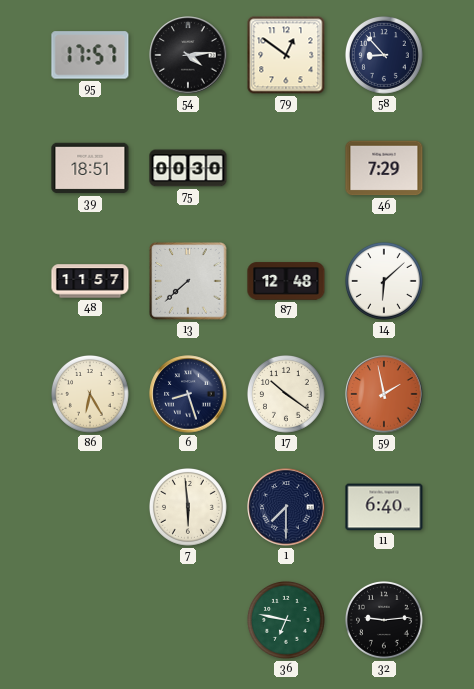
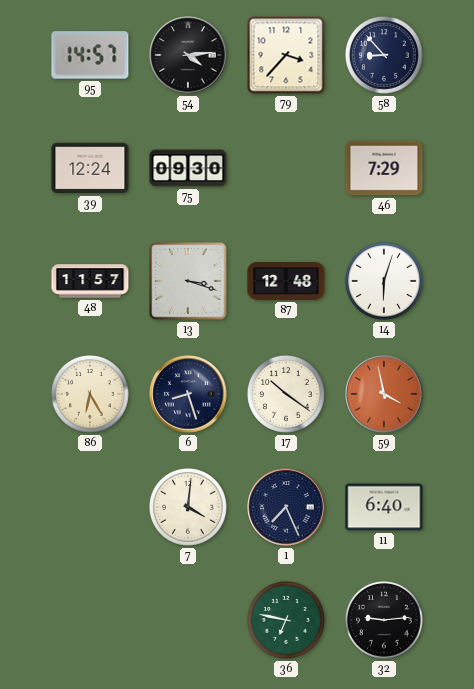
95: 17:57 -> 14:57
79: 12:51 -> 3:37
39: 18:51 -> 12:24
75: 00:30 -> 09:30
13: 7:38 -> 3:18
14: 6:08 -> 6:03
59: 1:58 -> 3:58
7: 5:59 -> 4:01
1: 7:30 -> 7:26
